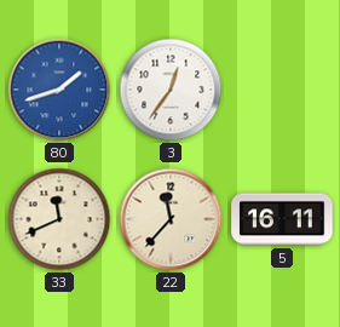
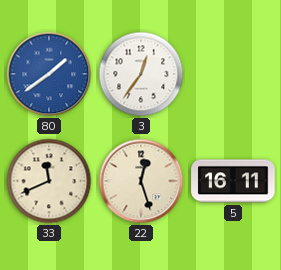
80: 1:42 -> 1:39
22: 11:37 -> 12:27
